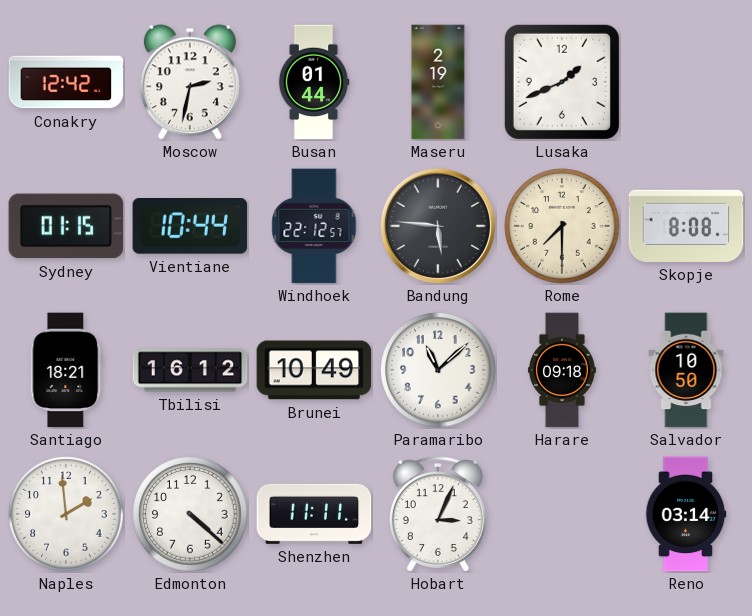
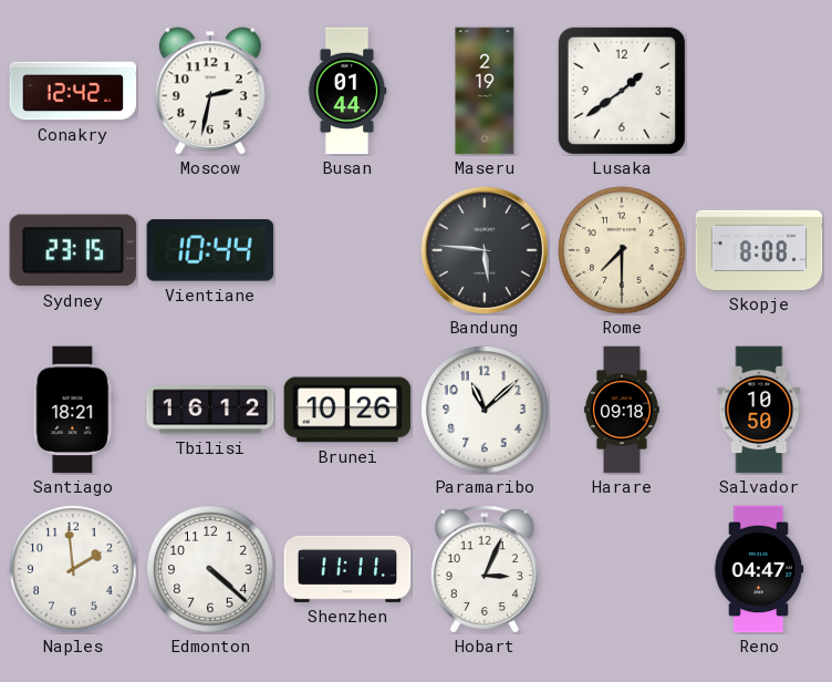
Lusaka: 1:41 -> 1:39
Sydney: 01:15 -> 23:15
Windhoek: 22:12 -> none
Brunei: 10:49 -> 10:26
Reno: 03:14 -> 04:47
